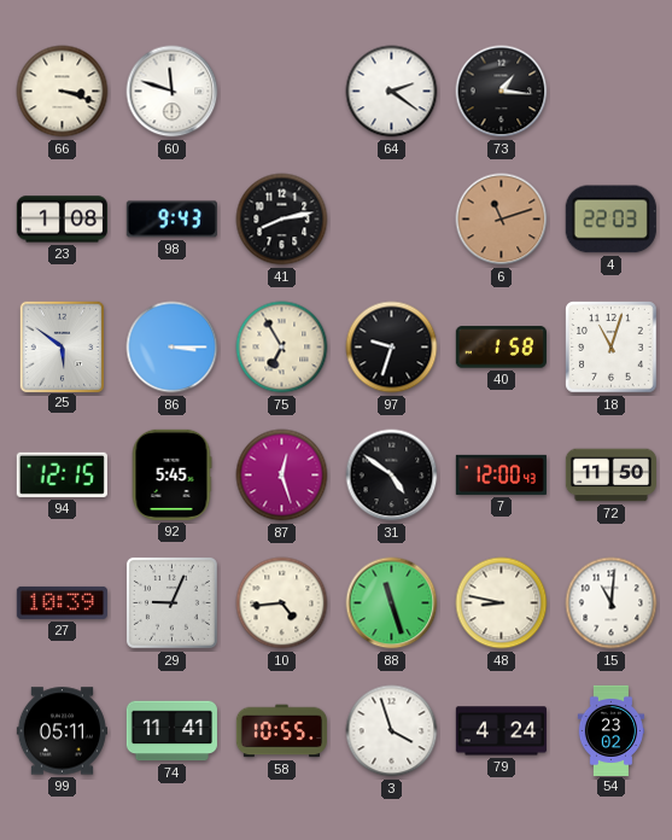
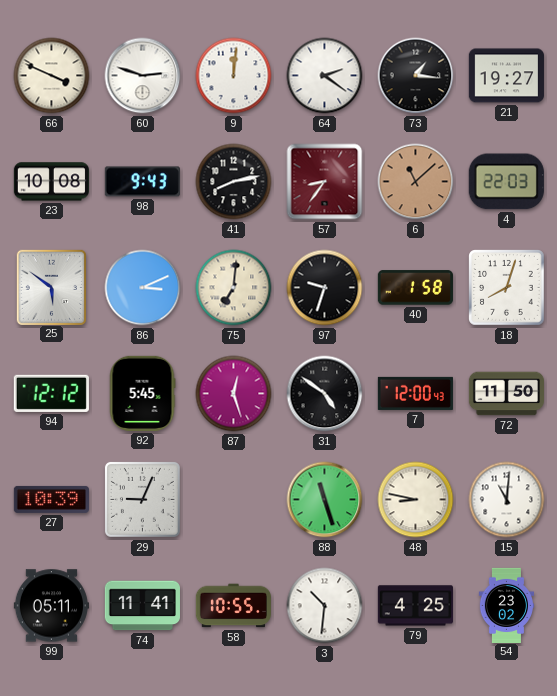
66: 3:18 -> 3:49
60: 11:48 -> 2:48
9: none -> 12:01
21: none -> 19:27
23: 1:08 -> 10:08
57: none -> 8:36
6: 11:12 -> 11:08
86: 3:15 -> 3:11
75: 6:55 -> 7:01
18: 11:03 -> 8:03
94: 12:15 -> 12:12
10: 4:44 -> none
3: 3:57 -> 10:31
79: 4:24 -> 4:25
